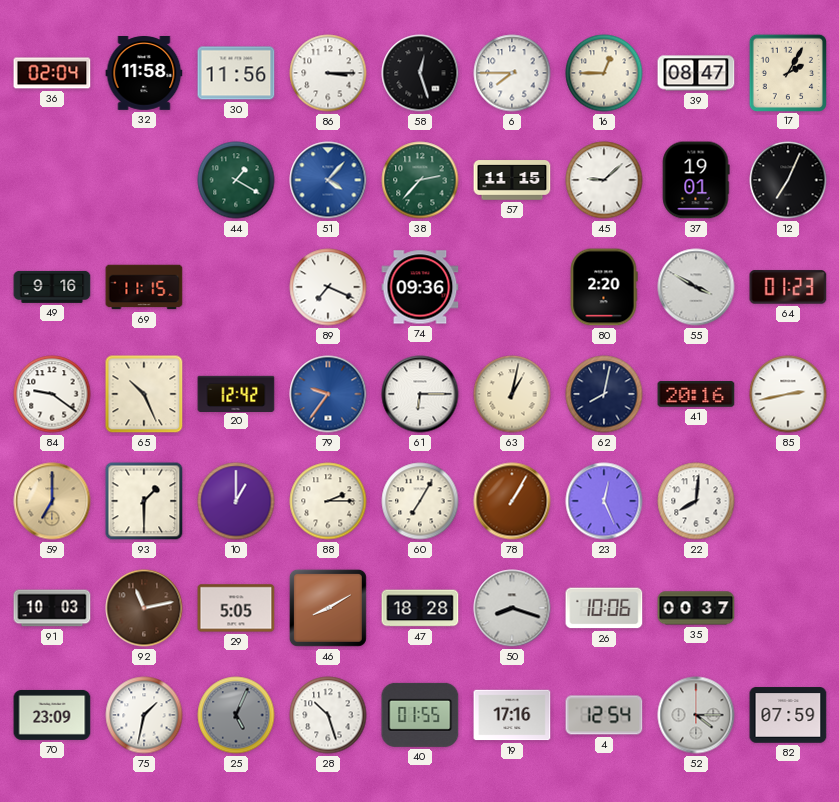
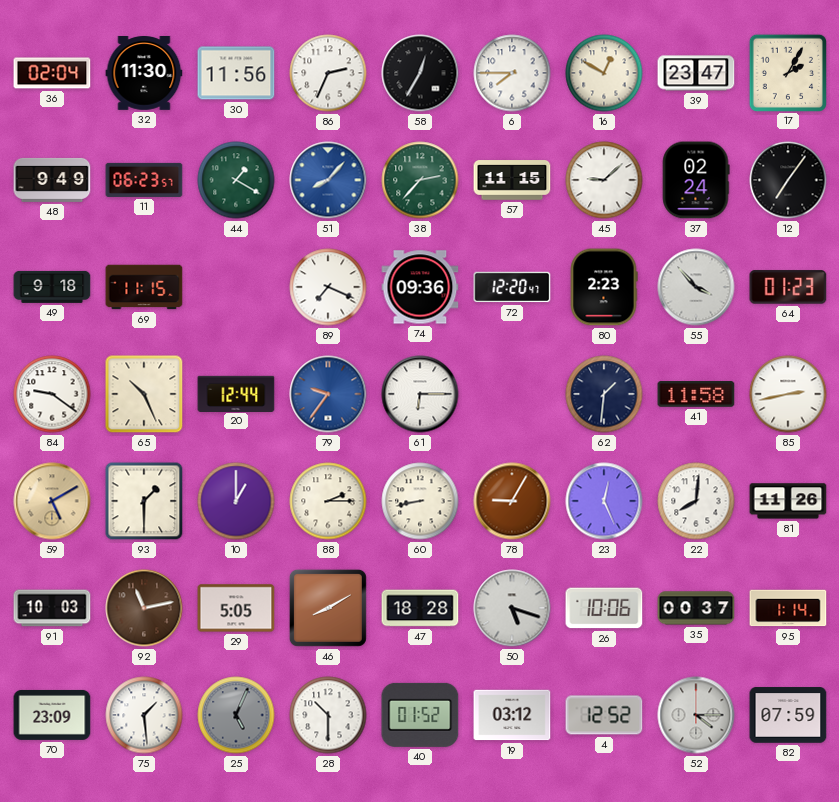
32: 11:58 -> 11:30
86: 3:15 -> 2:34
58: 12:27 -> 12:35
16: 12:45 -> 12:50
39: 08:47 -> 23:47
48: none -> 9:49
11: none -> 06:23
51: 4:07 -> 8:07
37: 19:01 -> 02:24
12: 7:04 -> 7:06
49: 9:16 -> 9:18
72: none -> 12:20
80: 2:20 -> 2:23
55: 3:50 -> 3:53
20: 12:42 -> 12:44
63: 1:02 -> none
62: 8:02 -> 1:31
41: 20:16 -> 11:58
59: 7:00 -> 5:10
60: 7:05 -> 8:43
78: 1:05 -> 9:05
81: none -> 11:26
50: 8:18 -> 5:18
95: none -> 1:14
75: 1:32 -> 1:29
28: 10:27 -> 10:30
40: 01:55 -> 01:52
19: 17:16 -> 03:12
4: 12:54 -> 12:52
